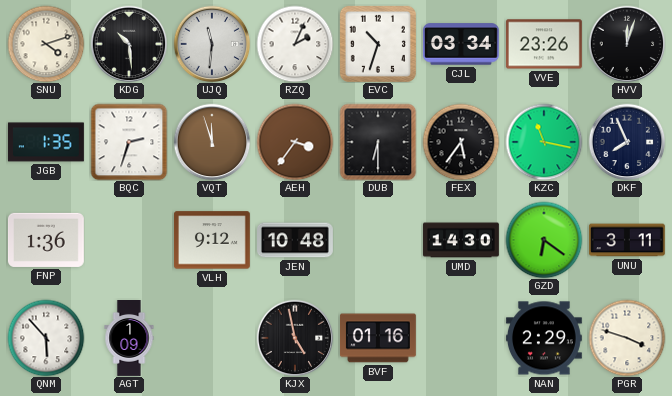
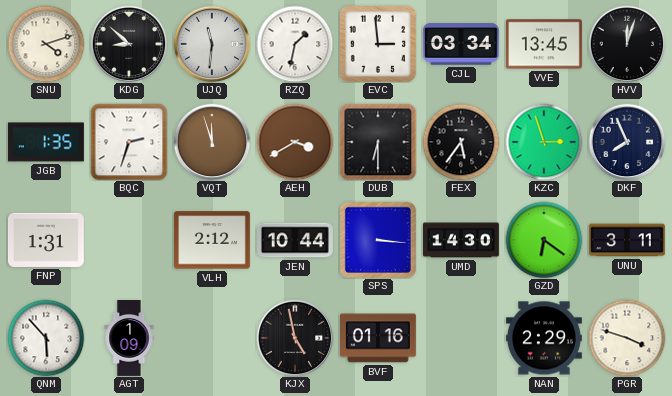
KDG: 10:29 -> 8:52
RZQ: 2:04 -> 1:32
EVC: 10:33 -> 2:59
VVE: 23:26 -> 13:45
AEH: 3:36 -> 3:40
KZC: 11:17 -> 2:57
FNP: 1:36 -> 1:31
VLH: 9:12 -> 2:12
JEN: 10:48 -> 10:44
SPS: none -> 3:16
